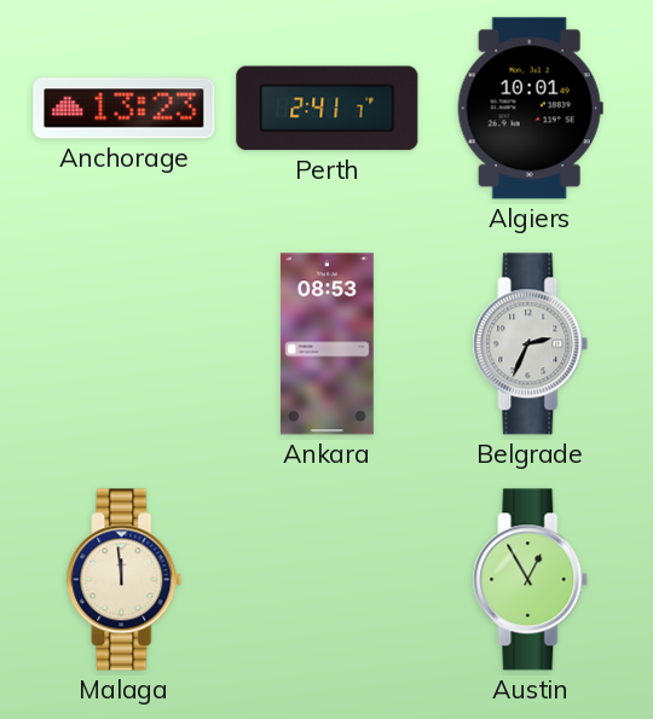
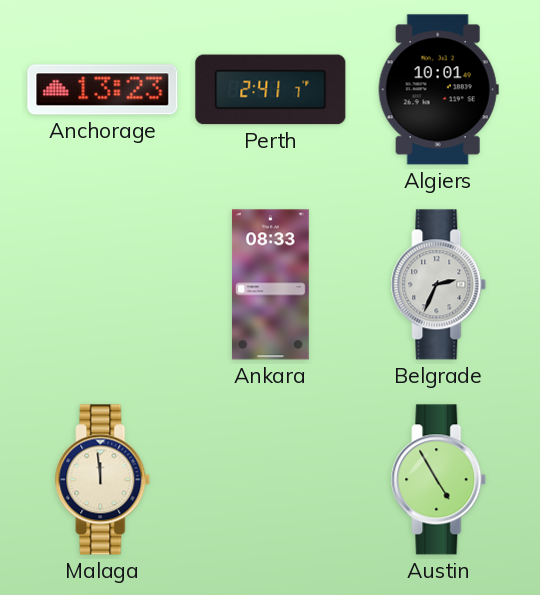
Ankara: 08:53 -> 08:33
Austin: 12:55 -> 4:55
